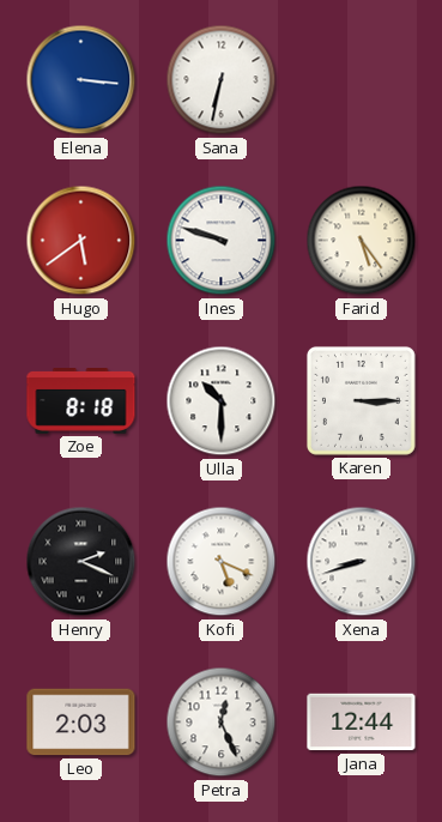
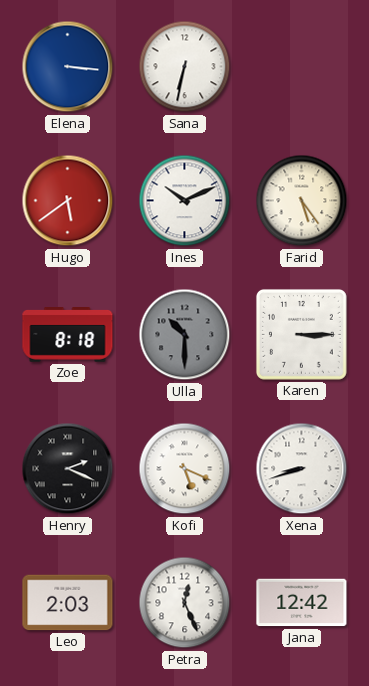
Ines: 9:48 -> 10:11
Ulla dial: white -> grey
Jana: 12:44 -> 12:42
